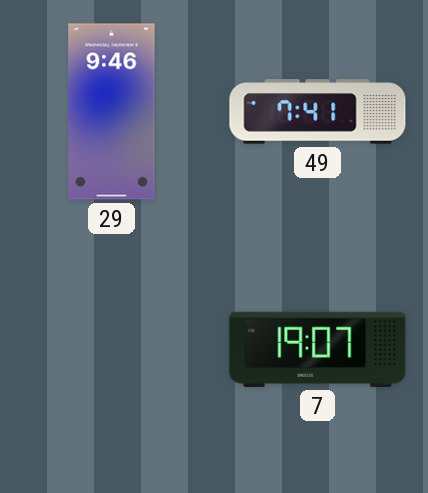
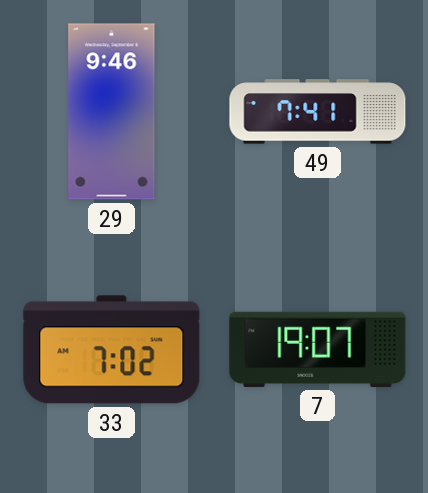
33: none -> 7:02
